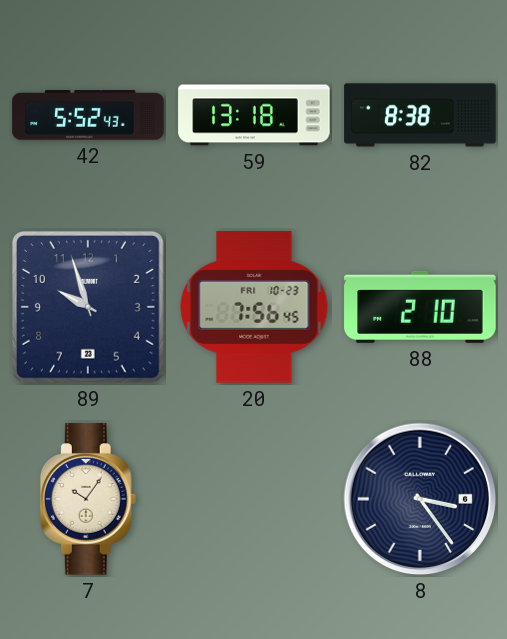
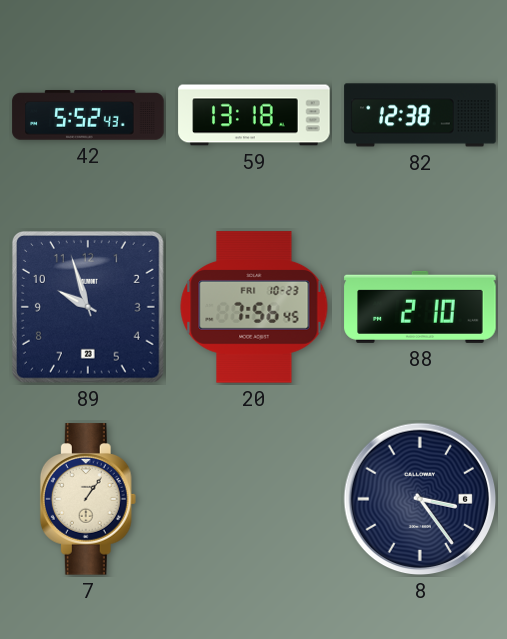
82: 8:38 -> 12:38
7: 10:06 -> 1:06
